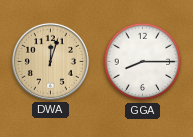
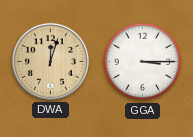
GGA: 8:15 -> 3:15
